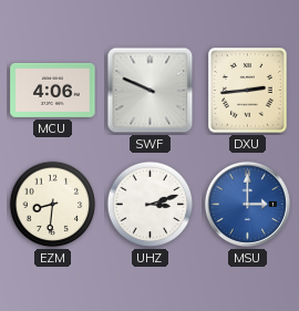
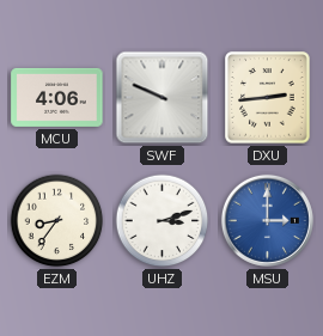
EZM: 8:31 -> 8:36
